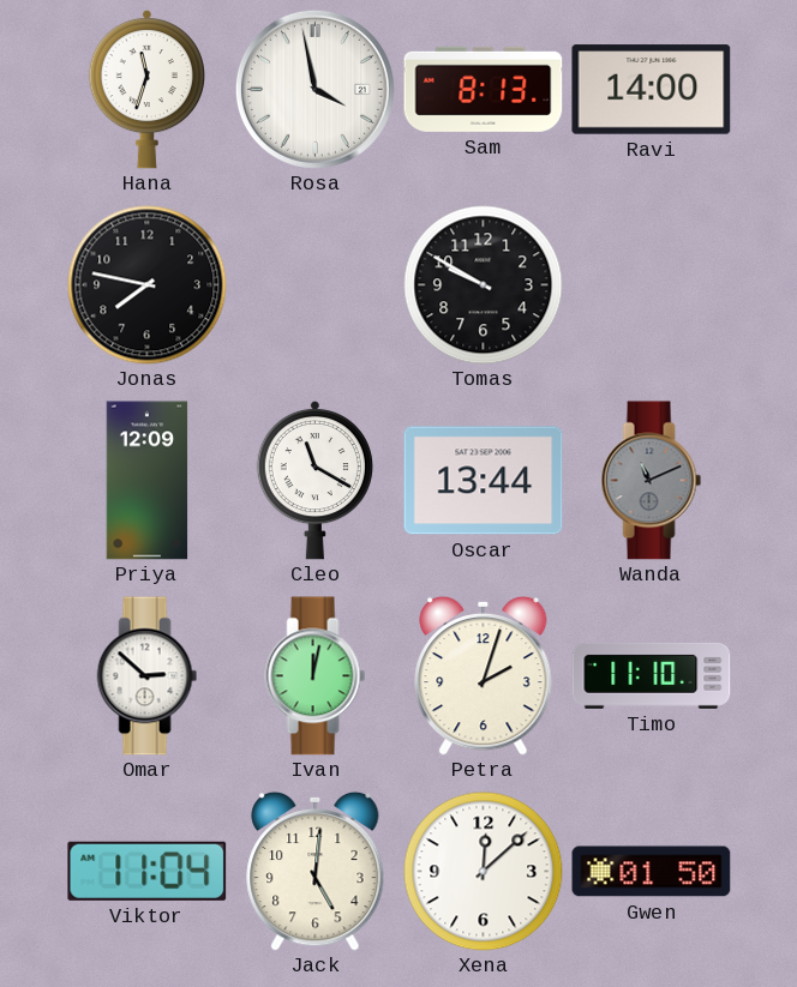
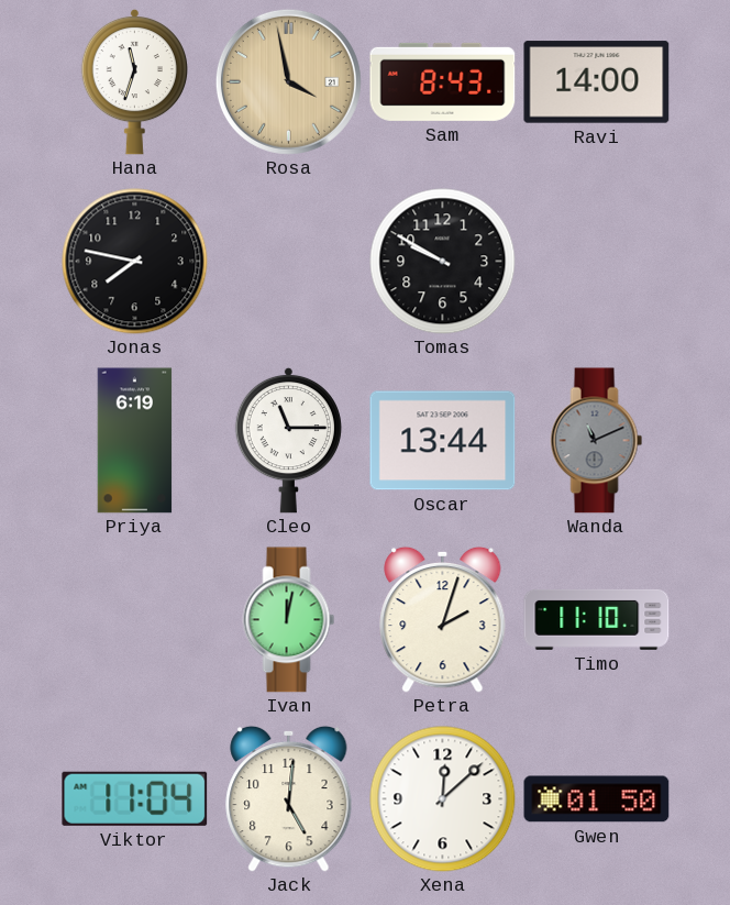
Rosa dial: white -> champagne
Sam: 8:13 -> 8:43
Priya: 12:09 -> 6:19
Cleo: 11:20 -> 11:15
Omar: 2:52 -> none
